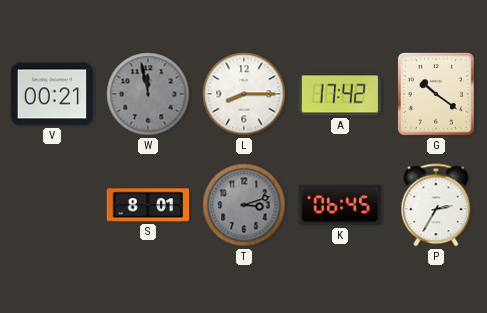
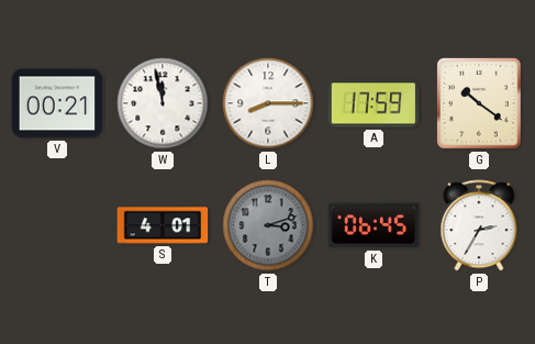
W dial: grey -> white
A: 17:42 -> 17:59
S: 8:01 -> 4:01
